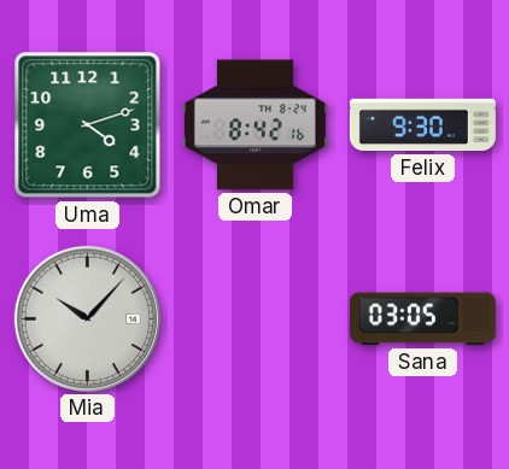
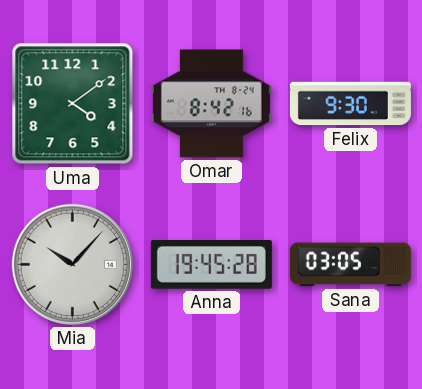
Uma: 4:12 -> 4:09
Anna: none -> 19:45
